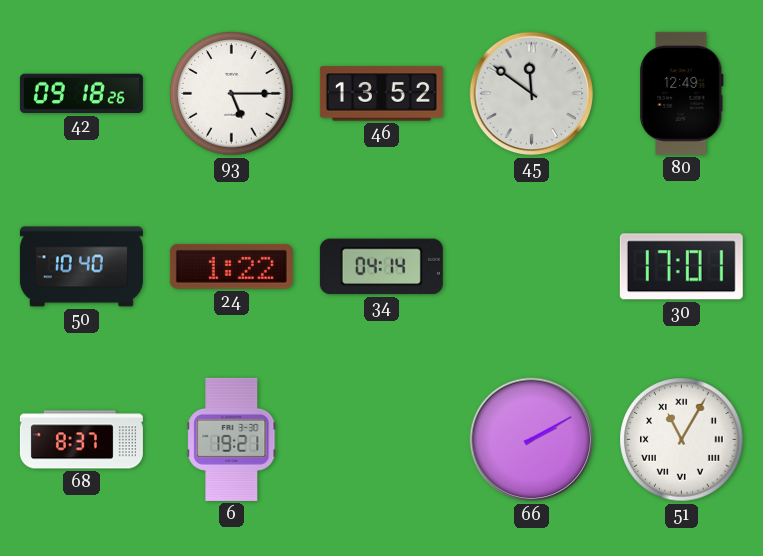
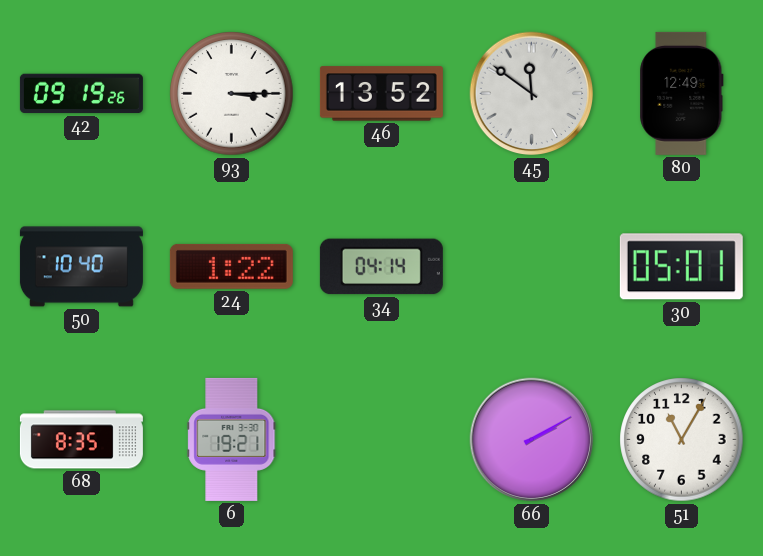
42: 09:18 -> 09:19
93: 5:15 -> 3:15
30: 17:01 -> 05:01
68: 8:37 -> 8:35
51 numerals: Roman -> Arabic
